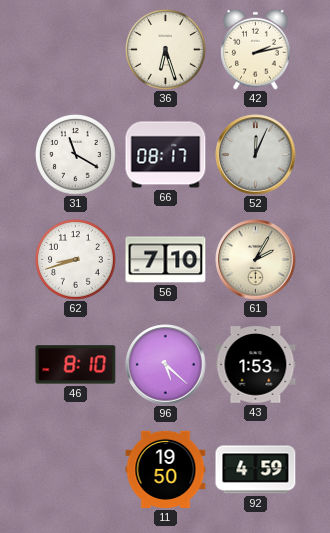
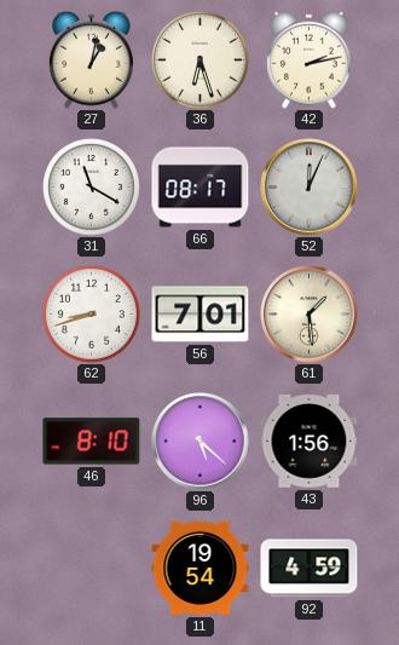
27: none -> 1:02
56: 7:10 -> 7:01
61: 2:05 -> 1:29
43: 1:53 -> 1:56
11: 19:50 -> 19:54
